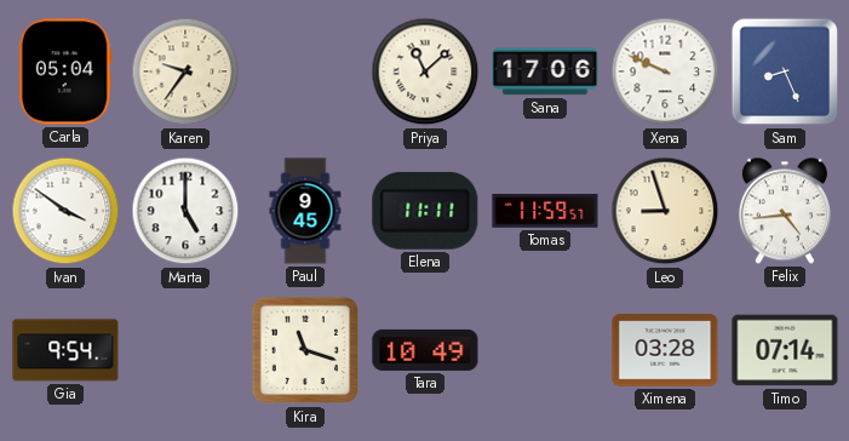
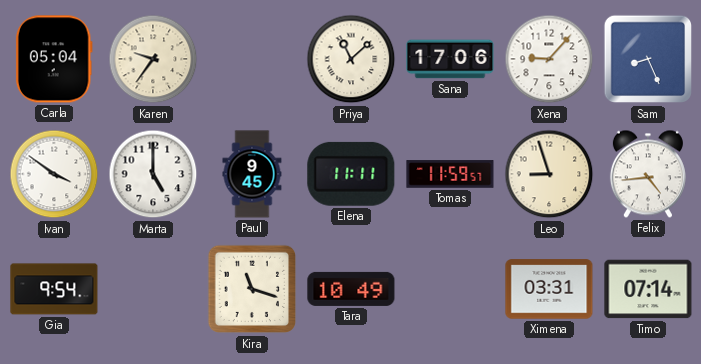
Xena: 9:49 -> 9:07
Ximena: 03:28 -> 03:31
